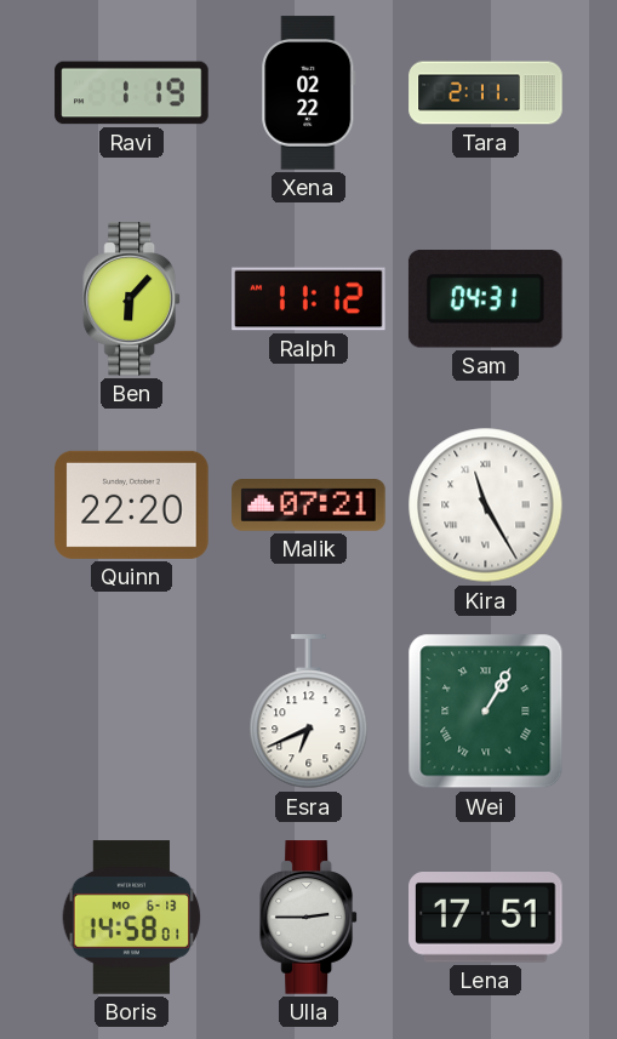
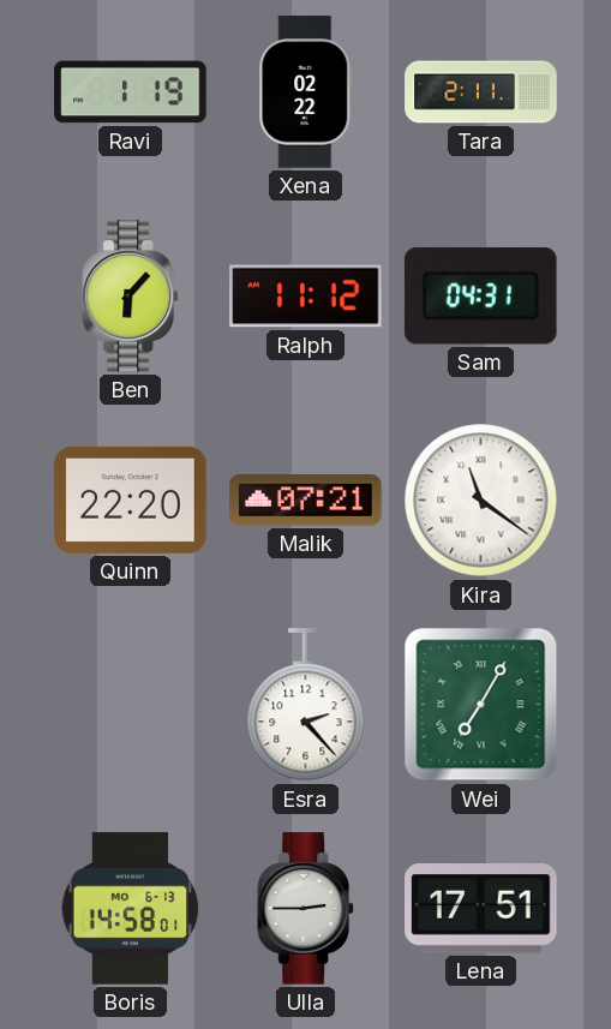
Kira: 11:25 -> 11:21
Esra: 6:41 -> 2:23
Wei: 1:05 -> 7:05
